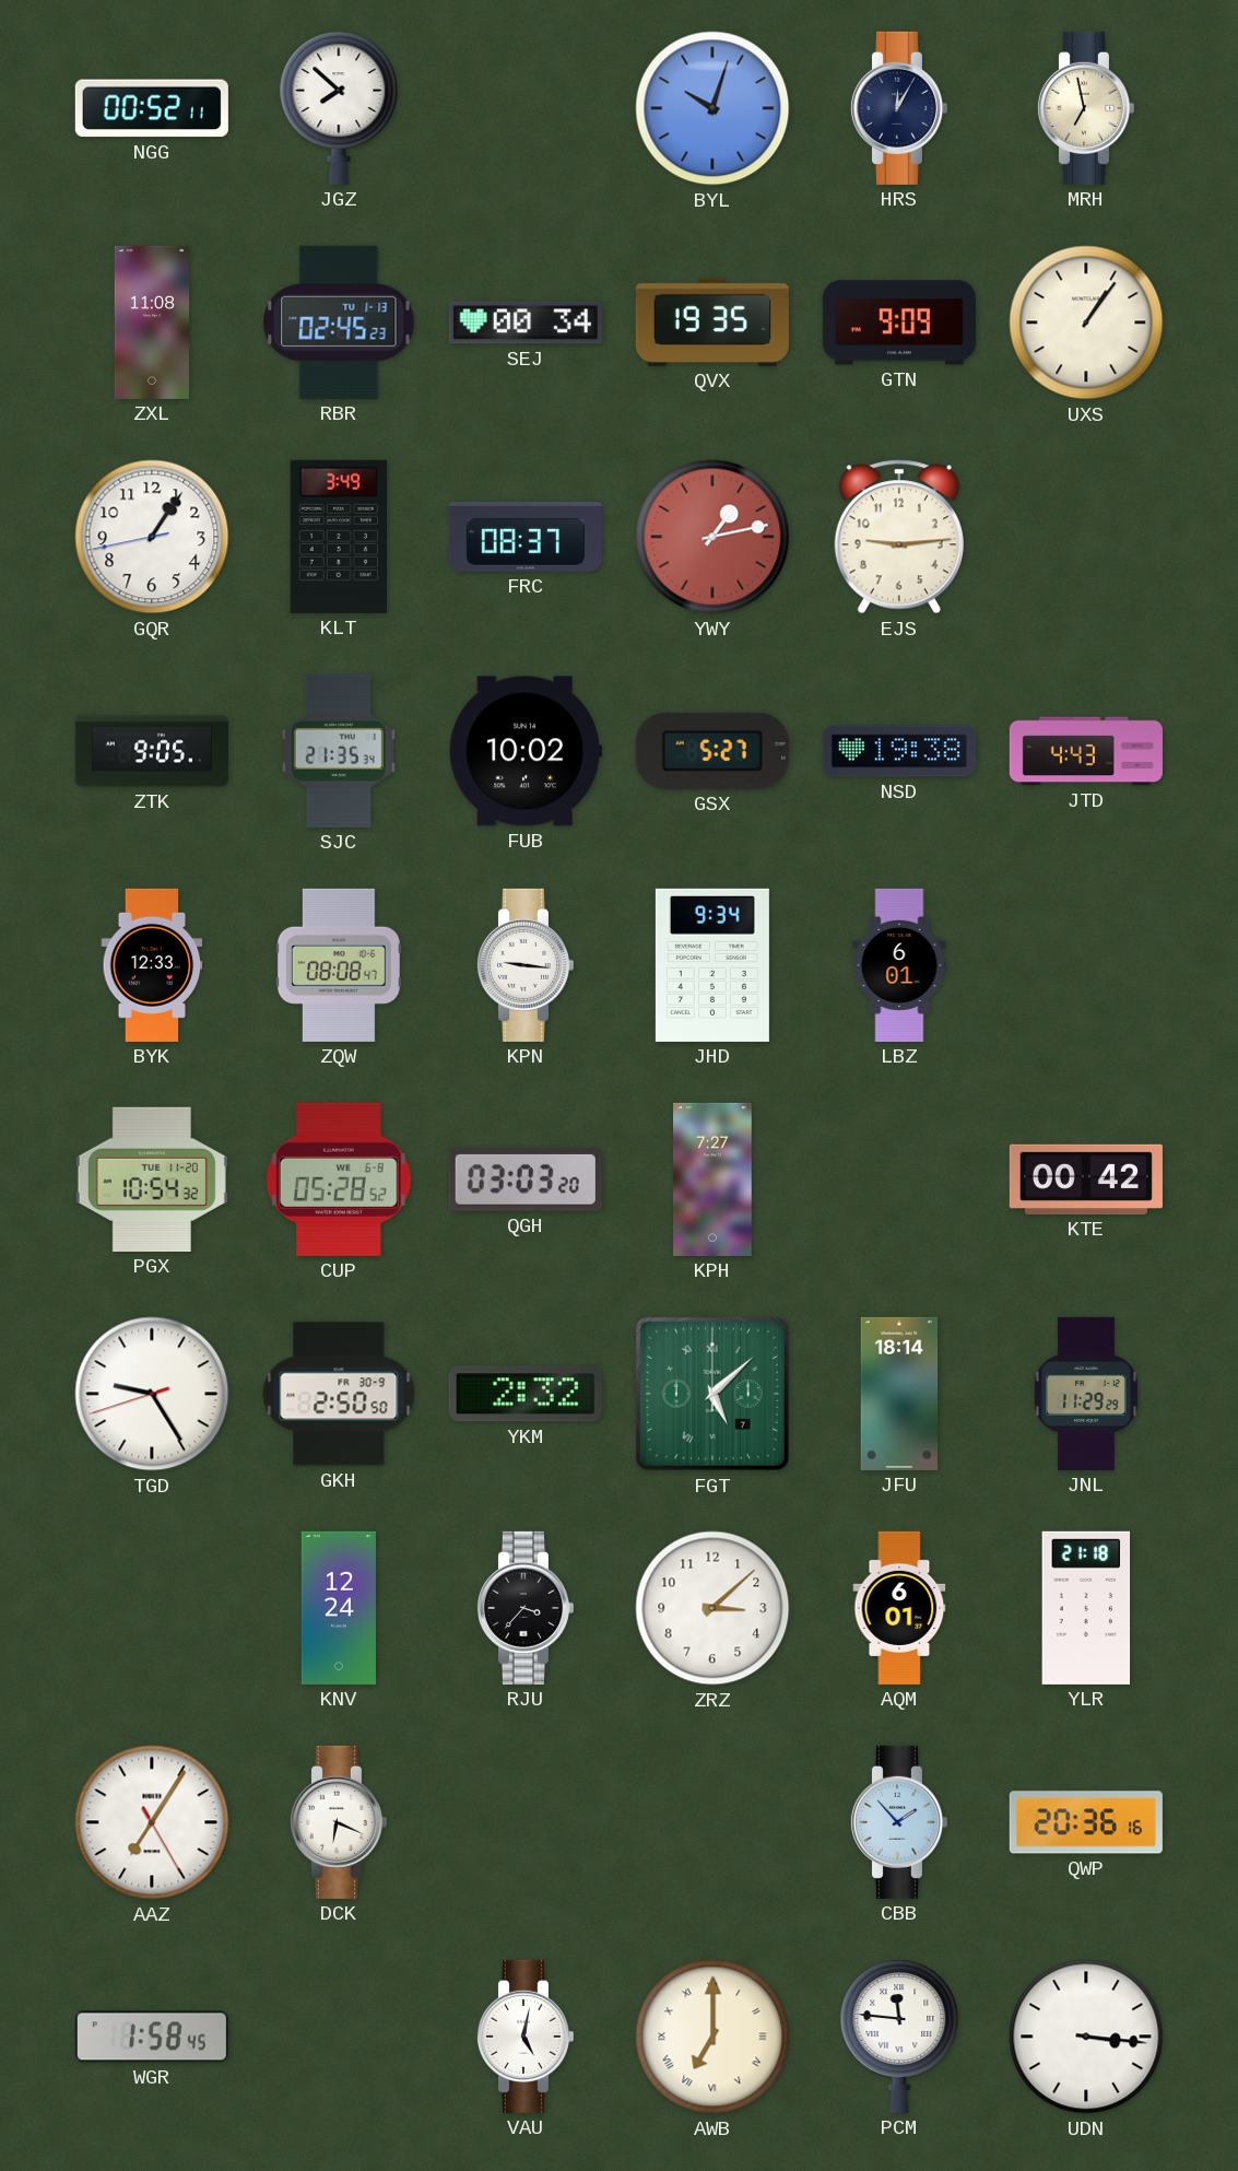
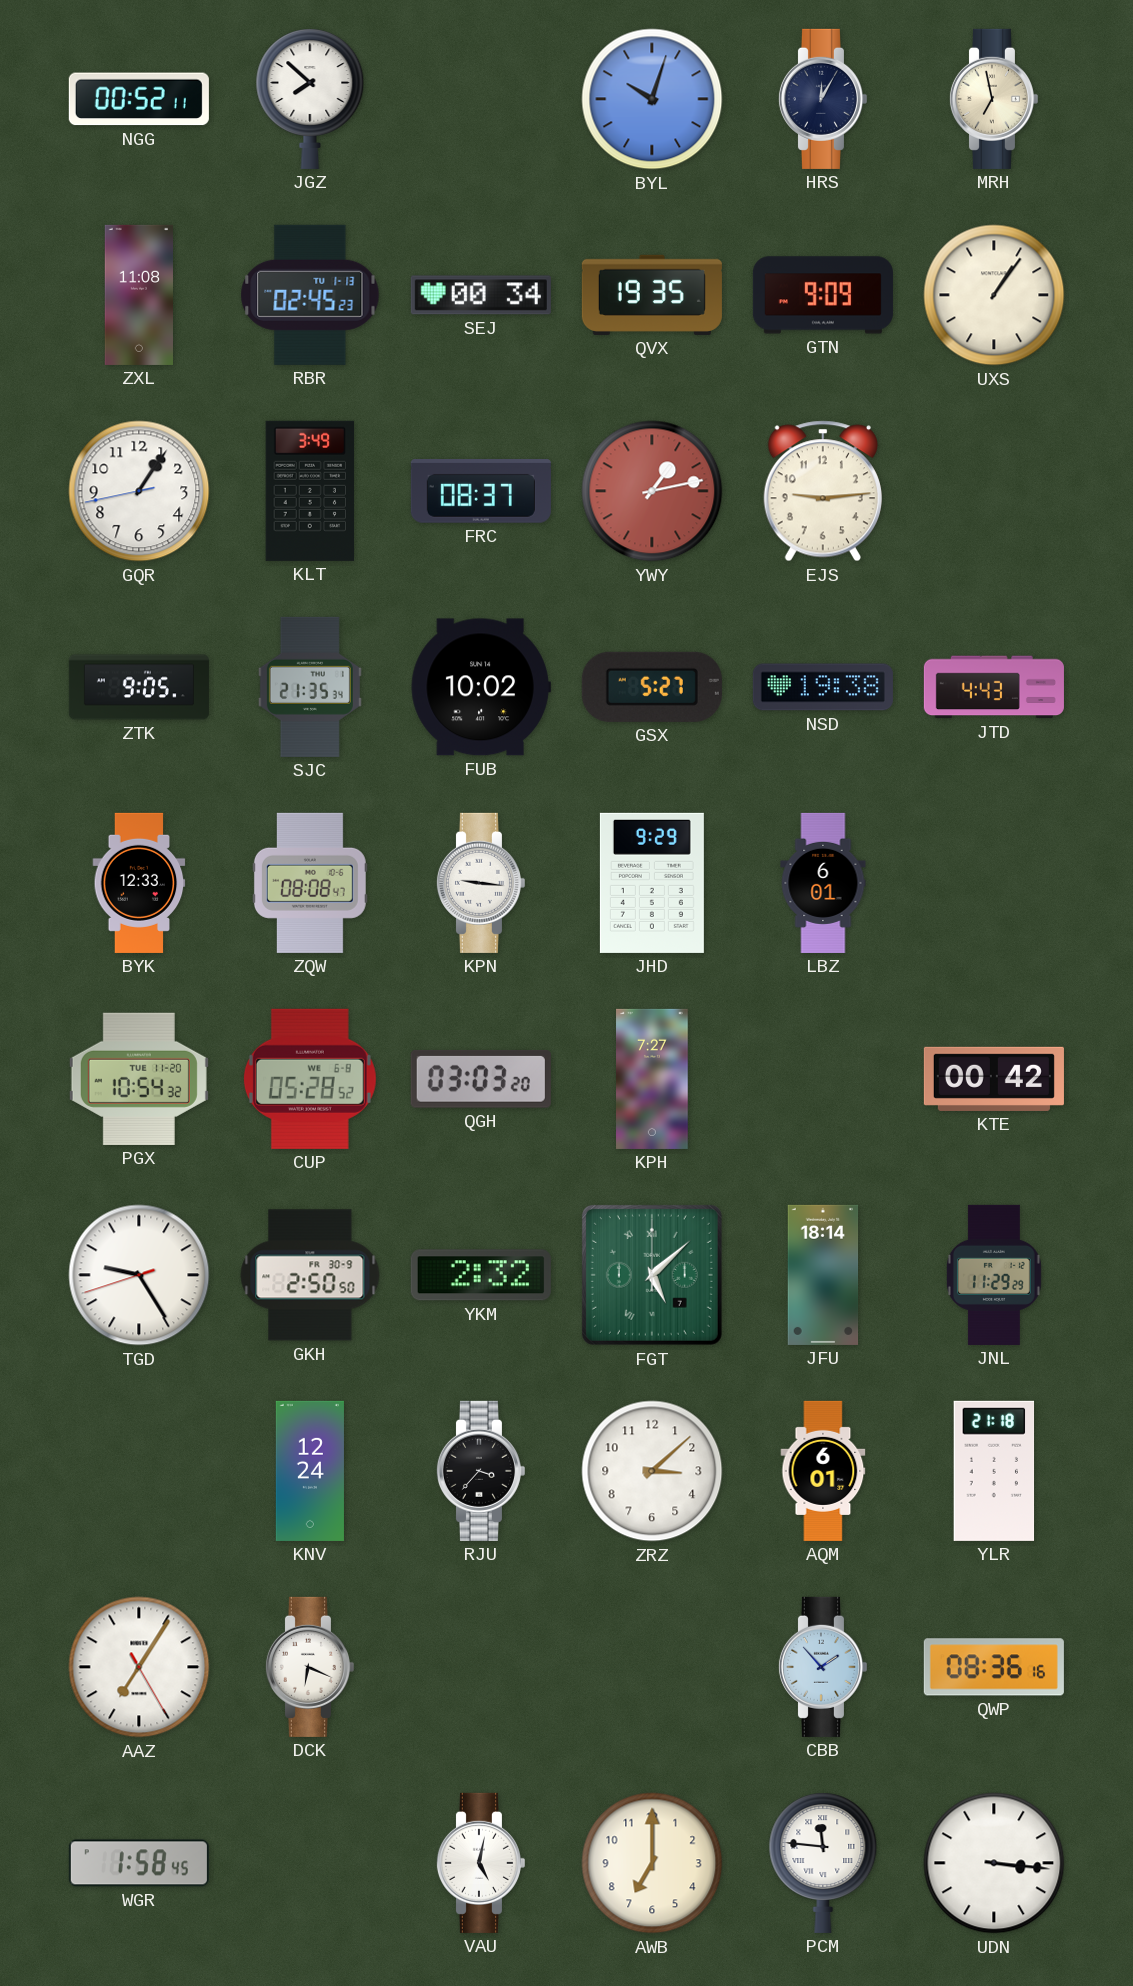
JHD: 9:34 -> 9:29
QWP: 20:36 -> 08:36
AWB numerals: Roman -> Arabic
